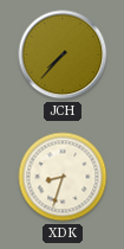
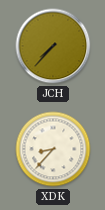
XDK: 8:33 -> 8:37
